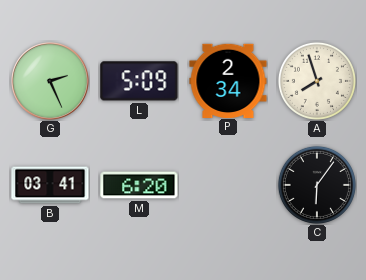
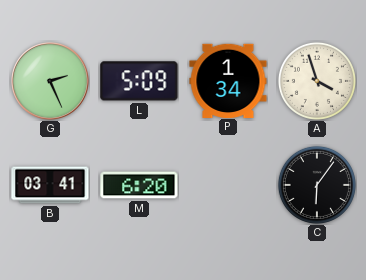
P: 2:34 -> 1:34
A: 7:57 -> 3:57
